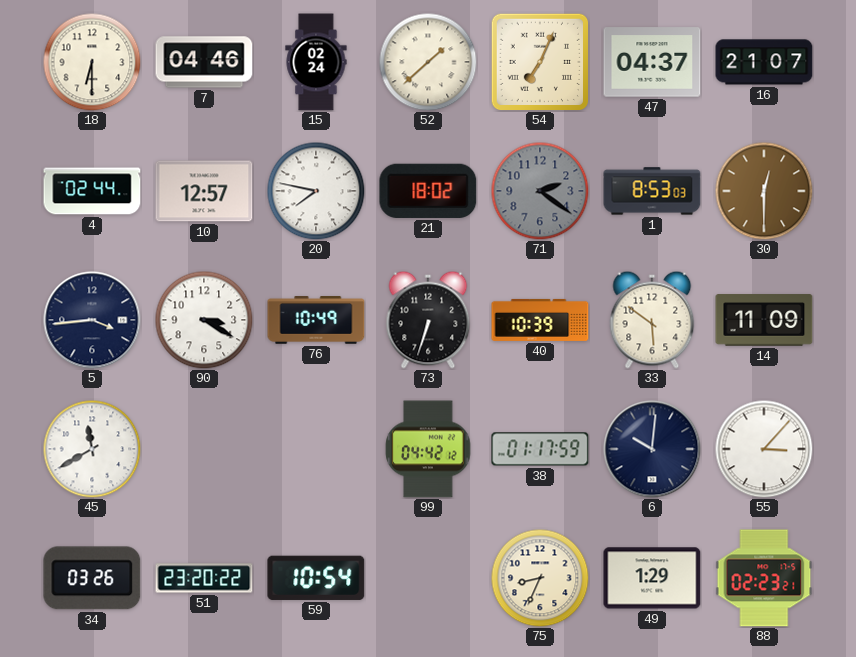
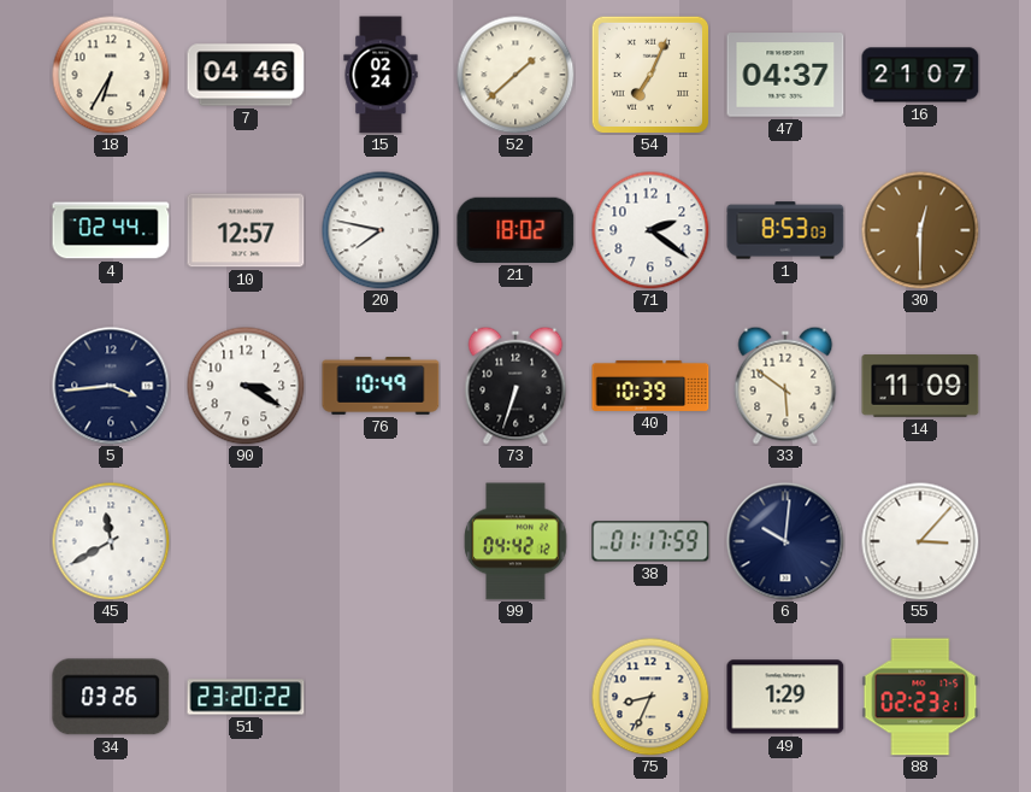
18: 6:30 -> 6:35
71 dial: grey -> white
59: 10:54 -> none
